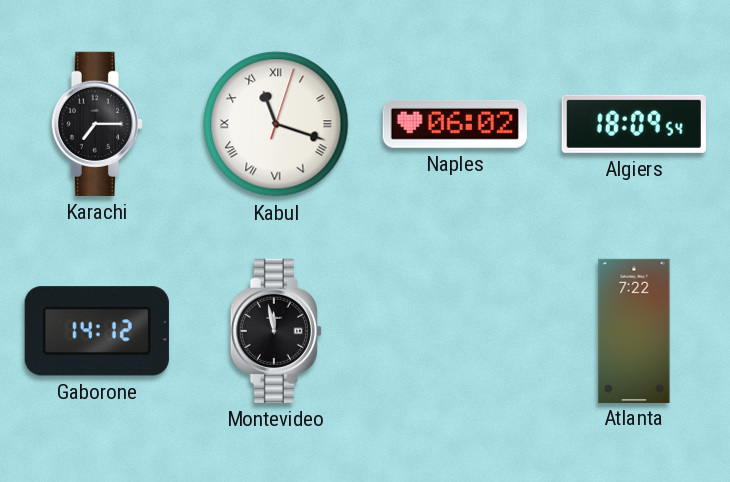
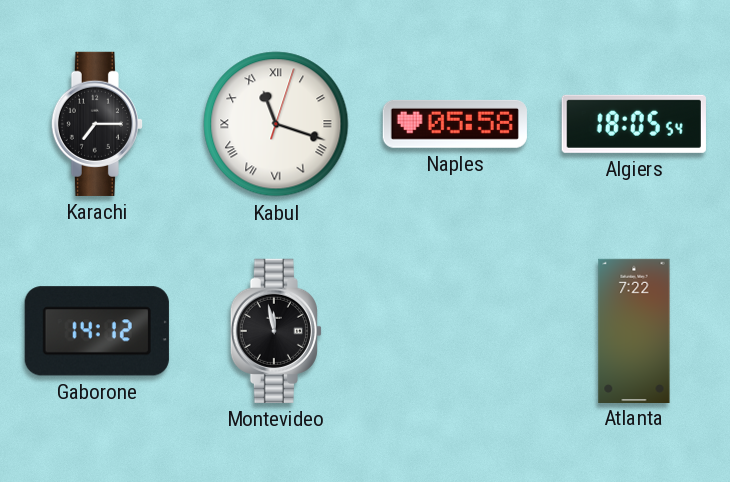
Naples: 06:02 -> 05:58
Algiers: 18:09 -> 18:05
